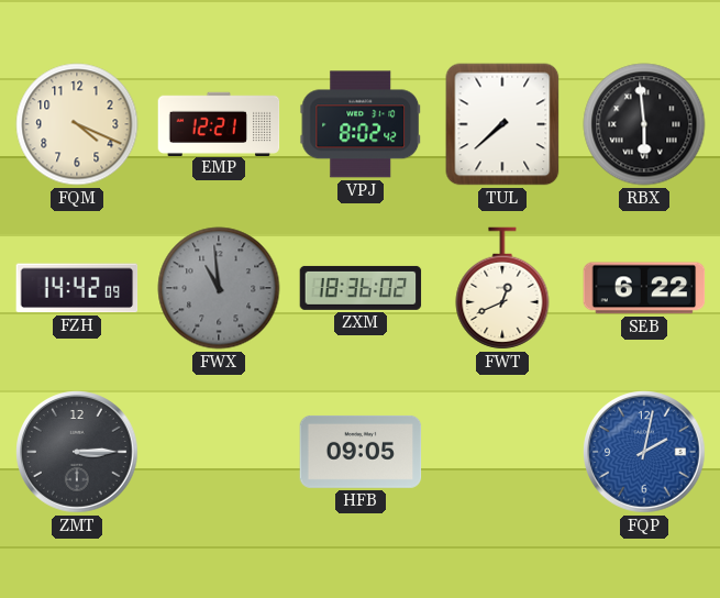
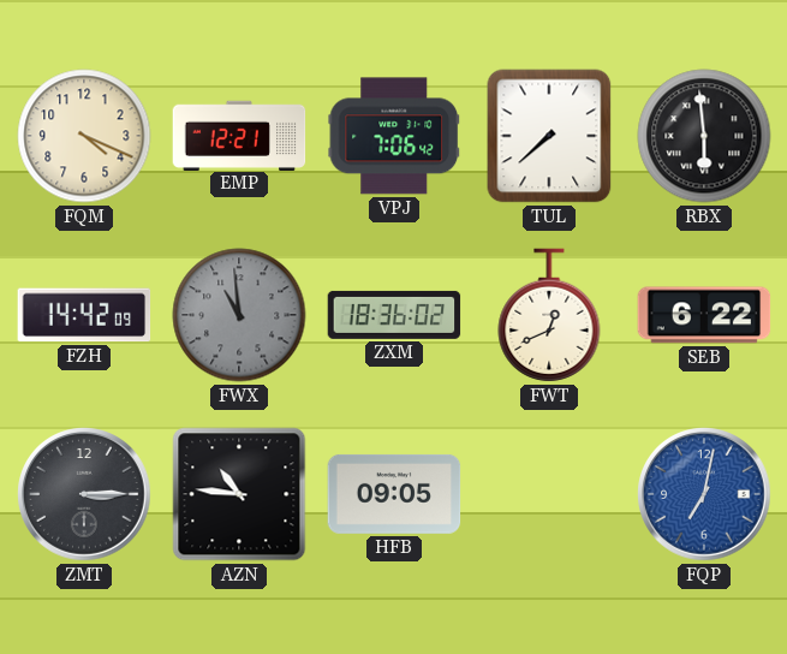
VPJ: 8:02 -> 7:06
AZN: none -> 10:46
FQP: 2:02 -> 7:02
